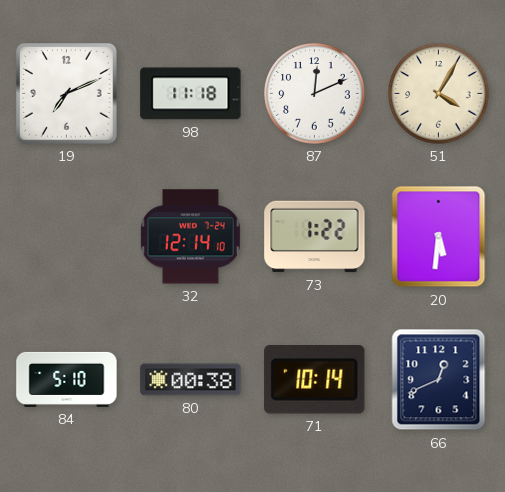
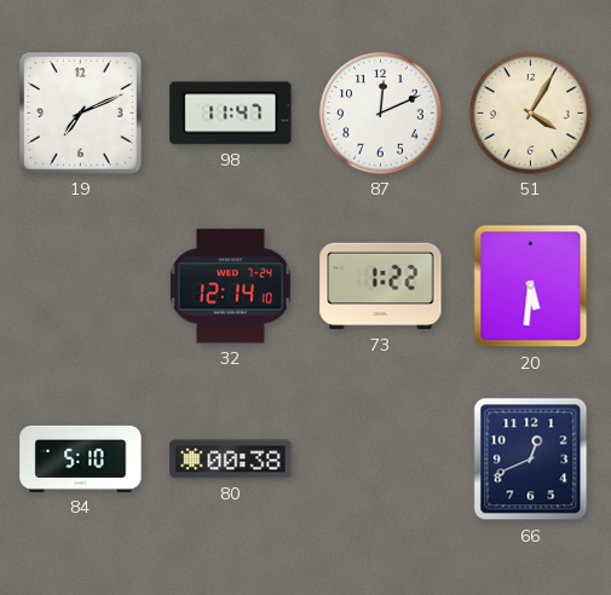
98: 11:18 -> 11:47
71: 10:14 -> none
